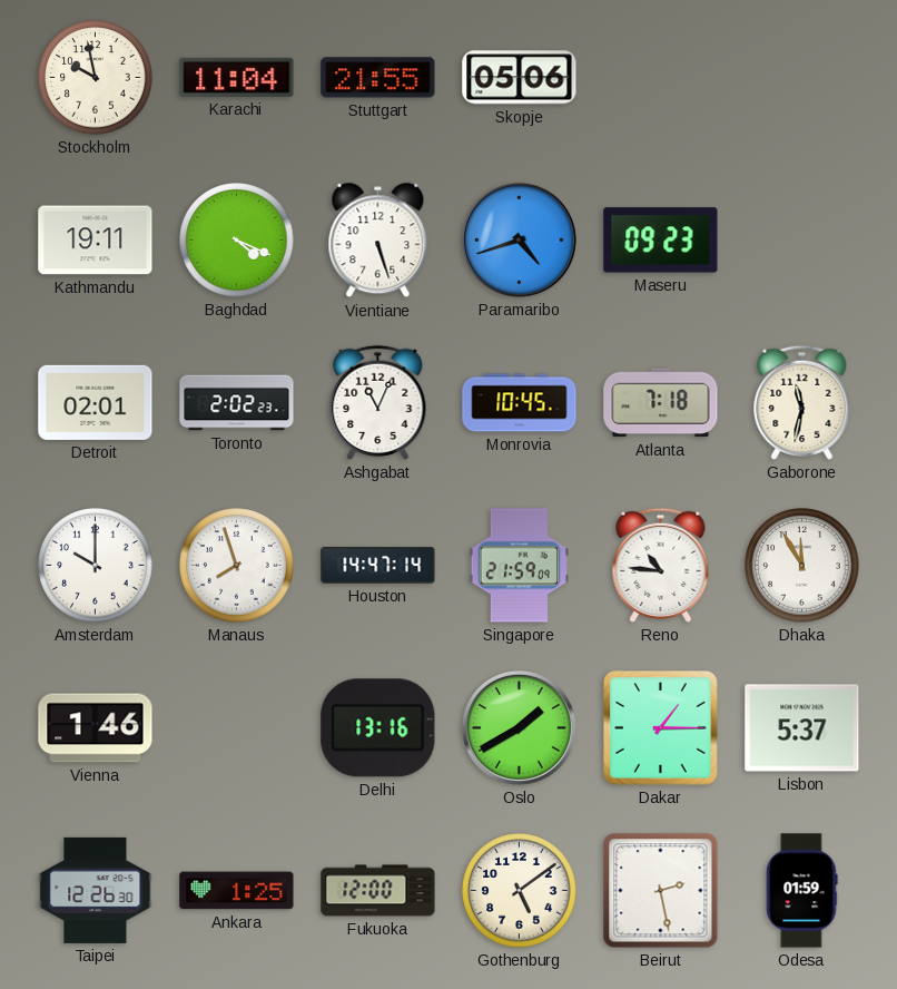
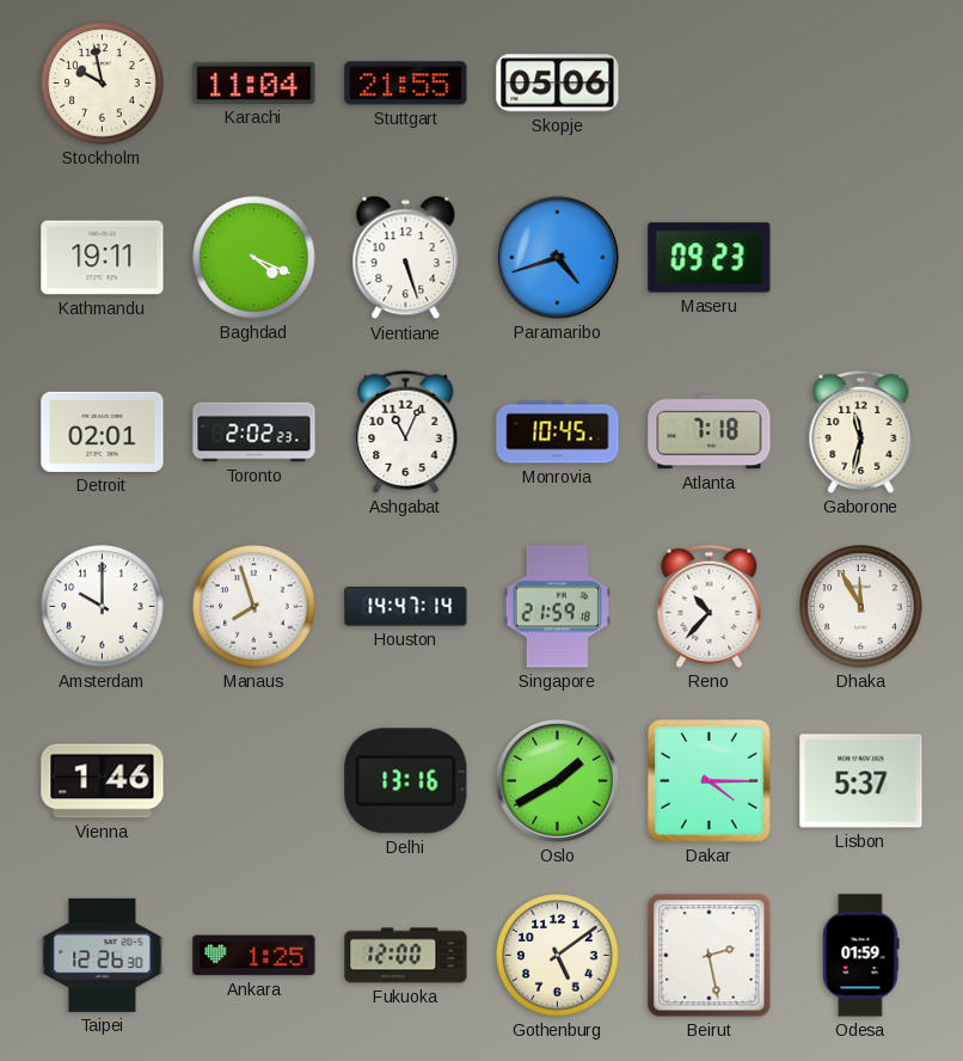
Singapore: 21:59:09 -> 21:59:18
Reno: 10:46 -> 10:37
Dakar: 1:15 -> 4:15
